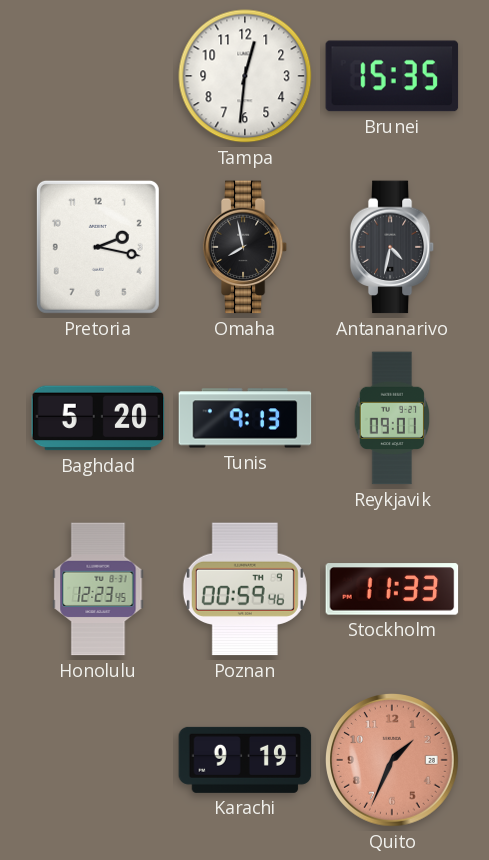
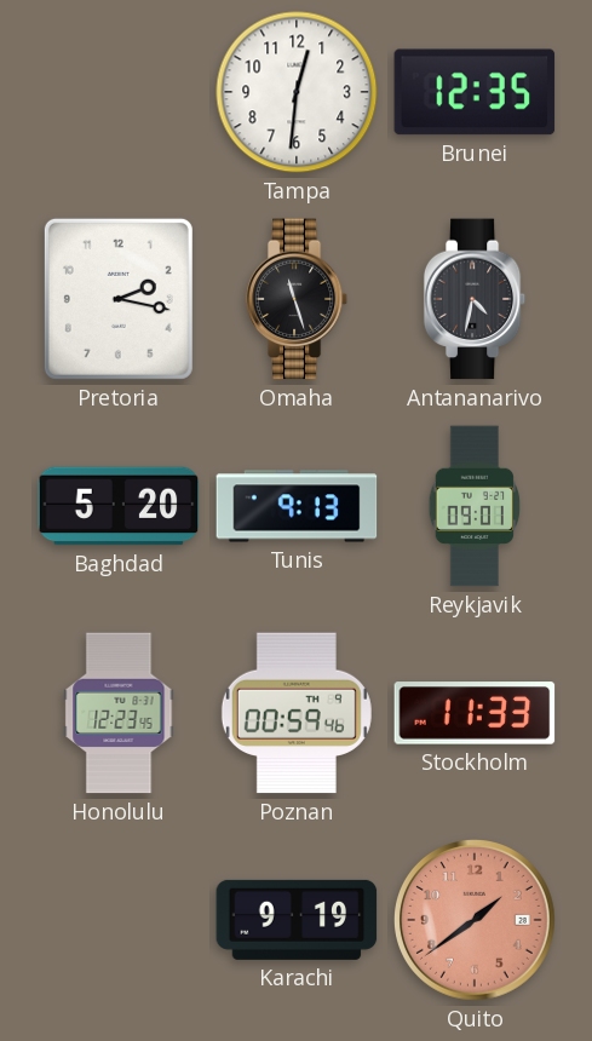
Brunei: 15:35 -> 12:35
Omaha: 7:58 -> 11:27
Quito: 1:34 -> 1:39
